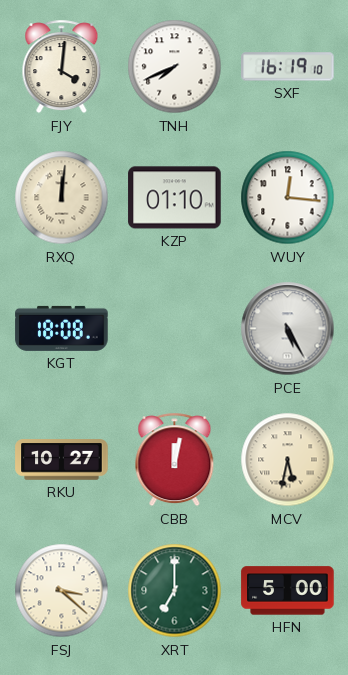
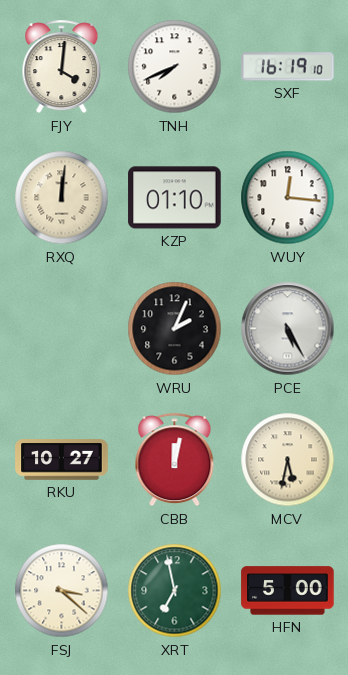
KGT: 18:08 -> none
WRU: none -> 2:04
XRT: 7:00 -> 6:58
